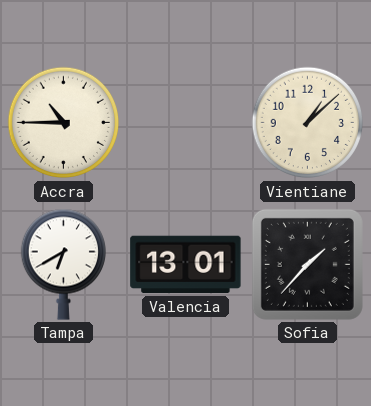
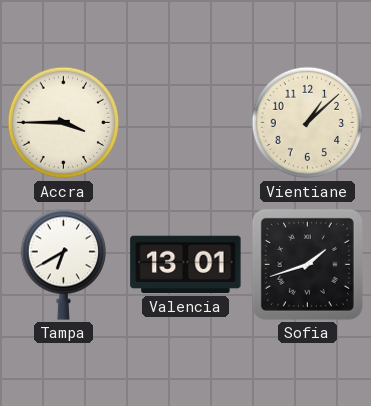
Accra: 10:45 -> 3:45
Sofia: 1:37 -> 1:42
